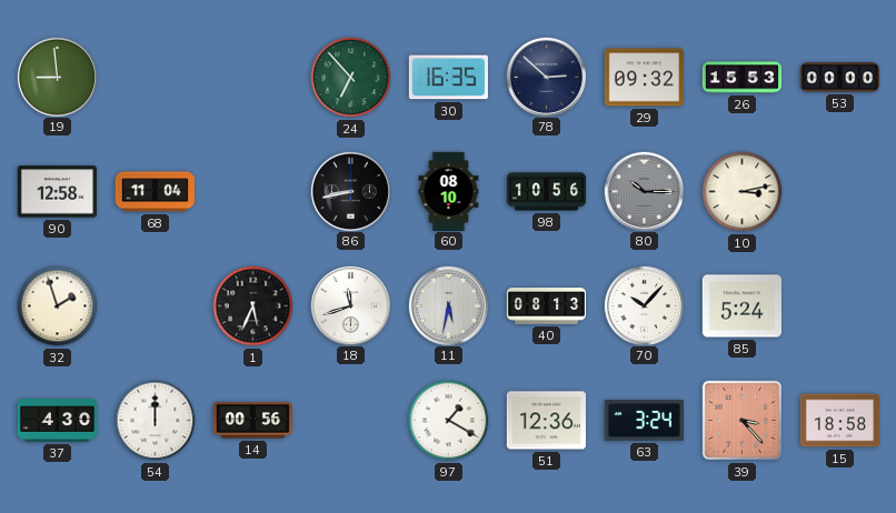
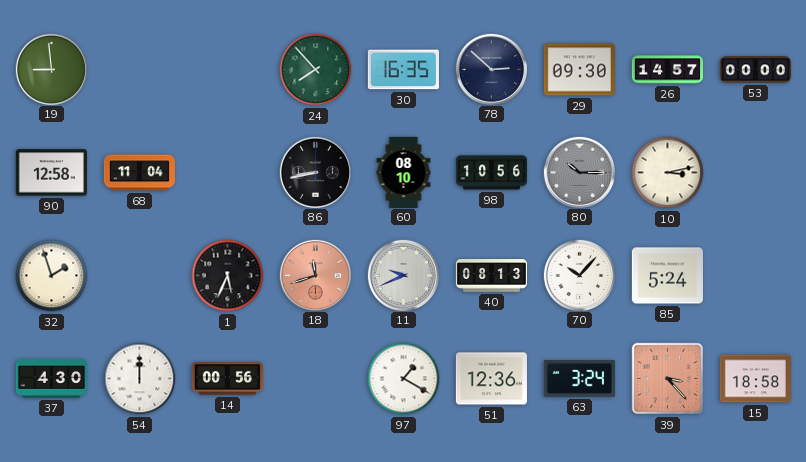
24: 6:53 -> 7:53
29: 09:32 -> 09:30
26: 15:53 -> 14:57
18 dial: white -> salmon
11: 5:32 -> 9:41
